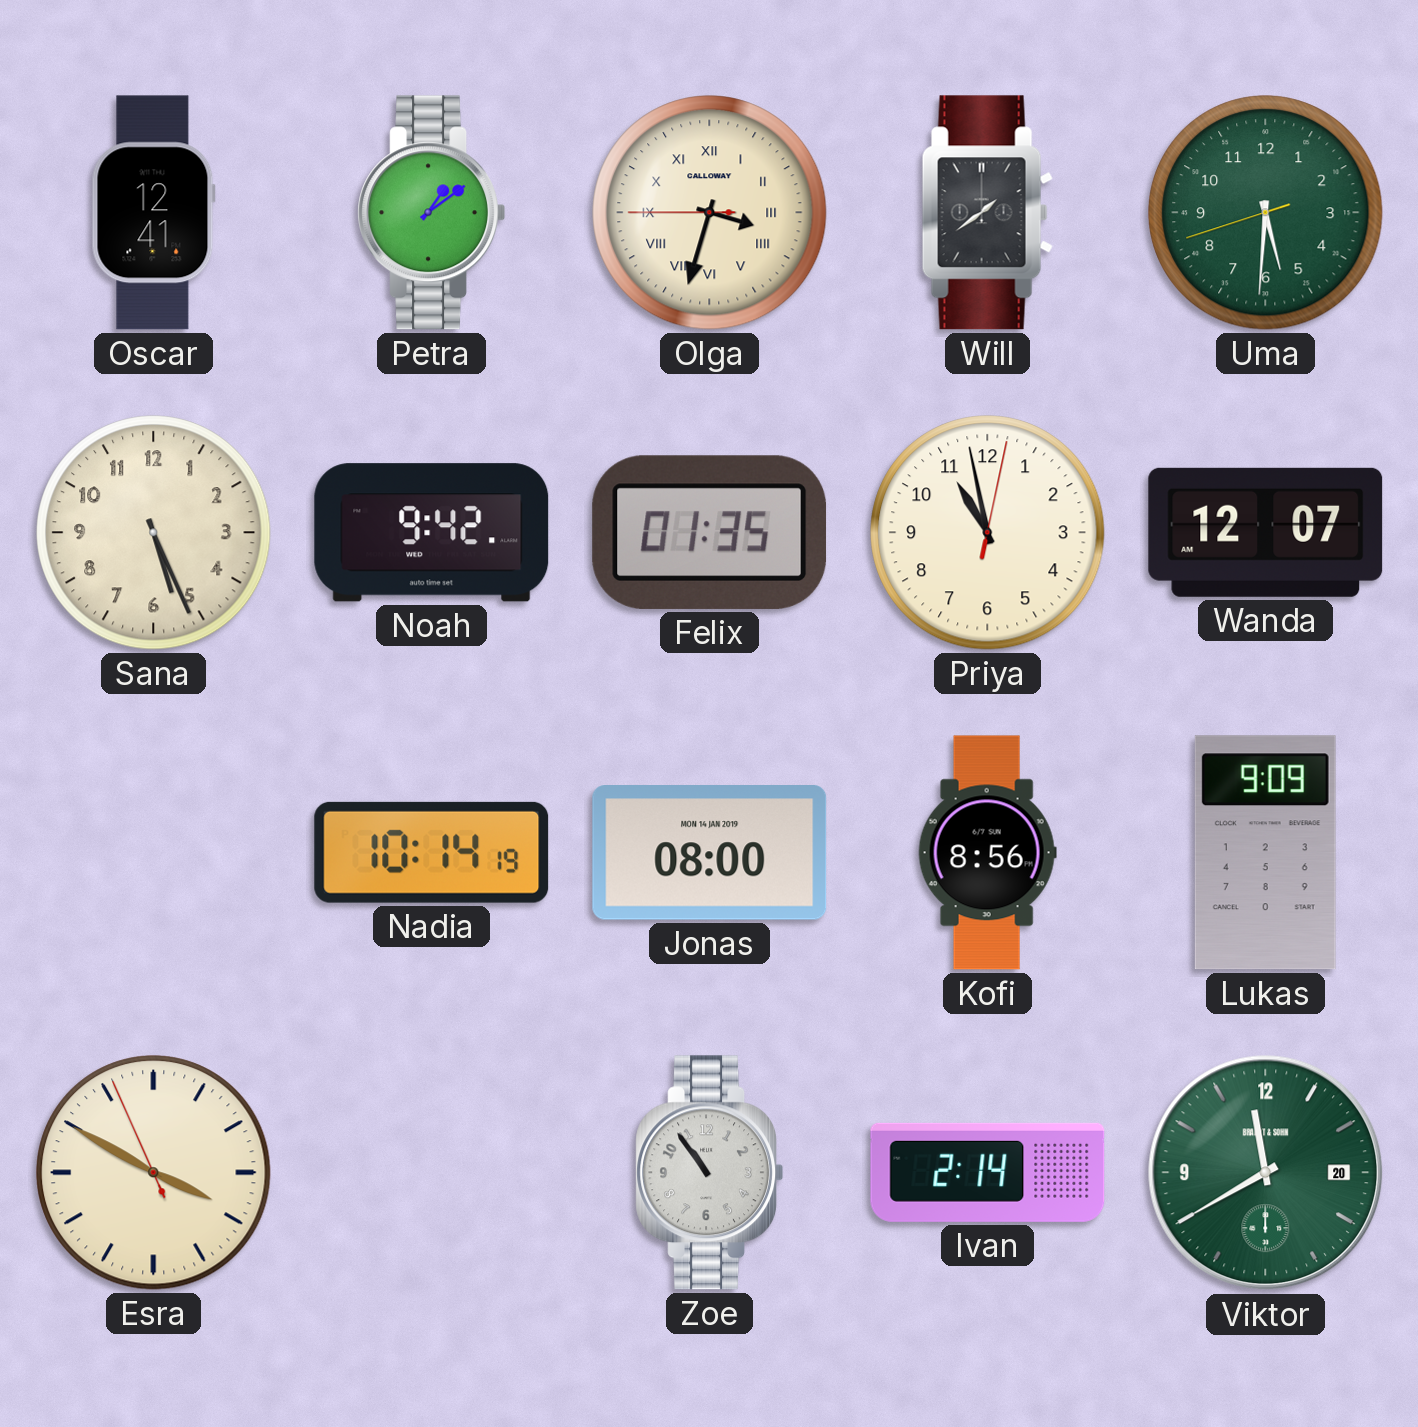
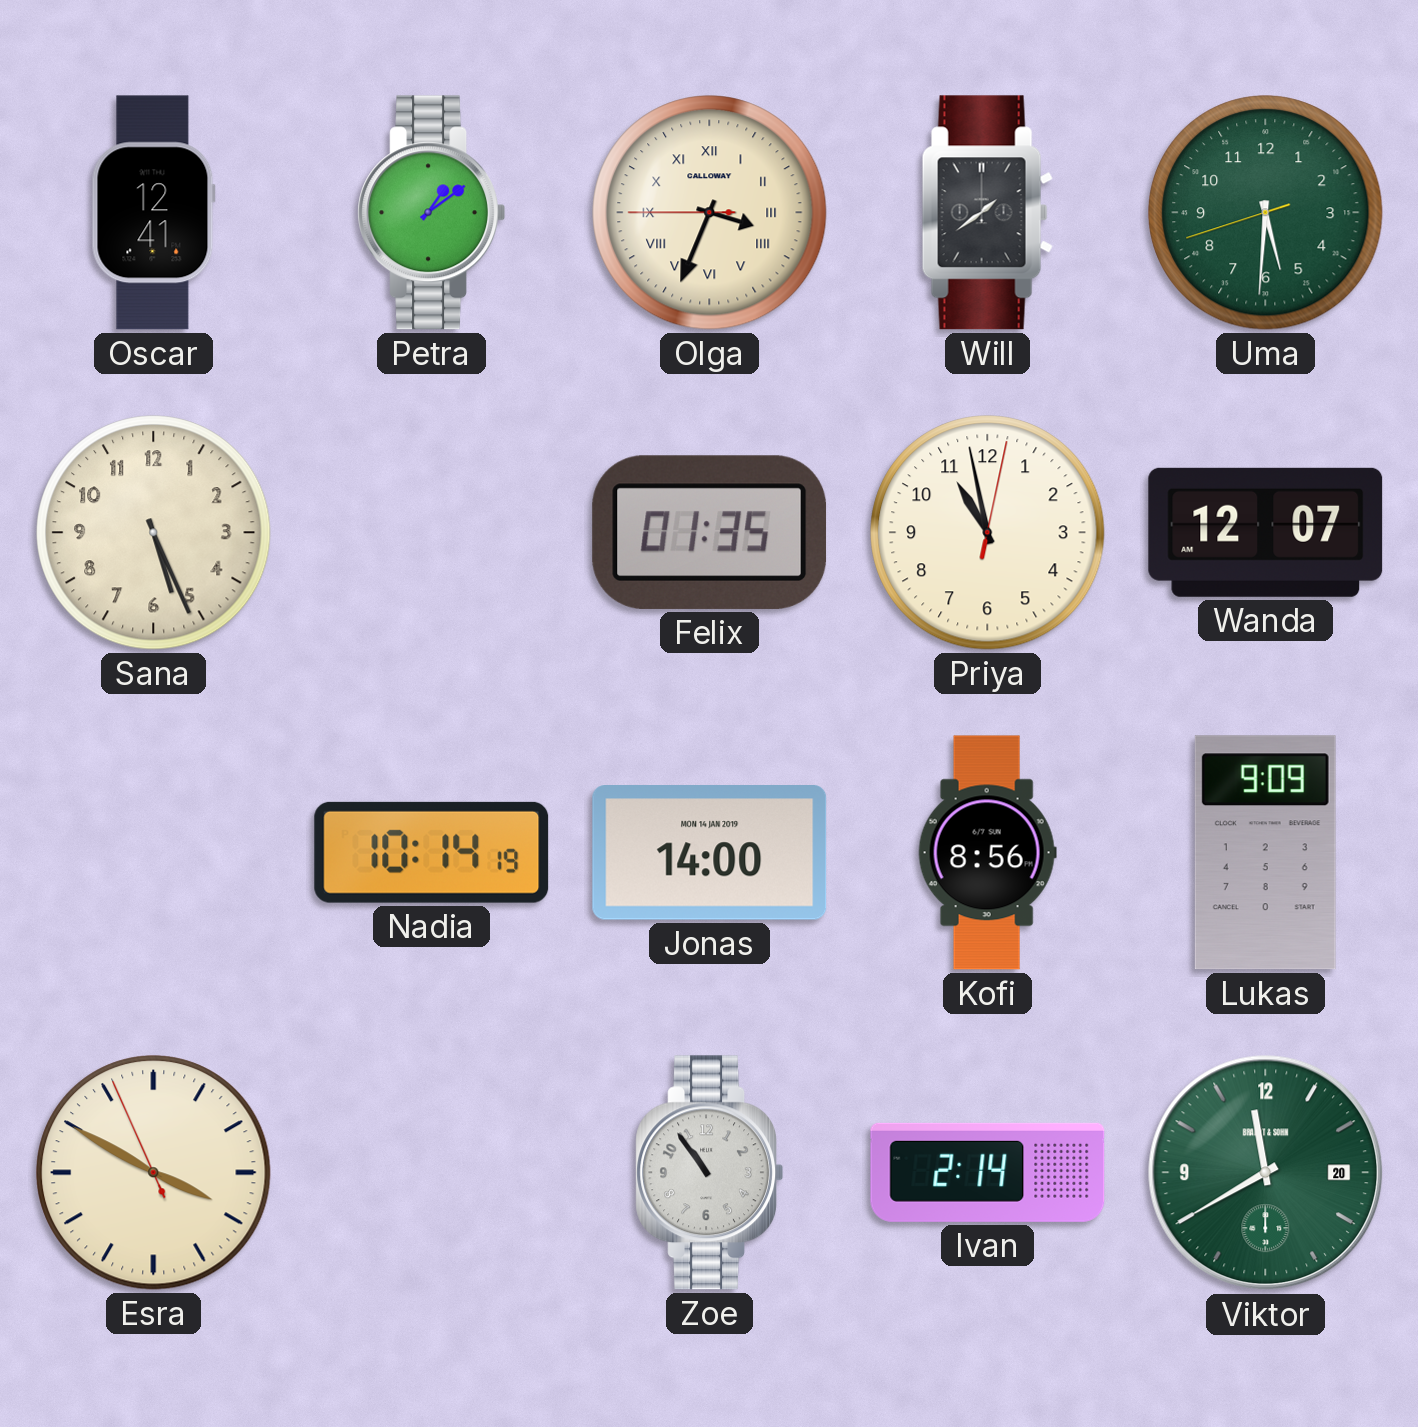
Olga: 3:32 -> 3:33
Noah: 9:42 -> none
Jonas: 08:00 -> 14:00
